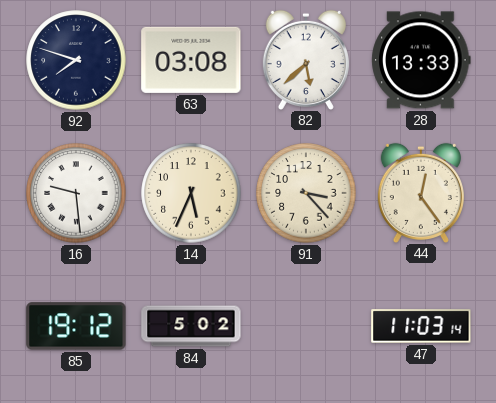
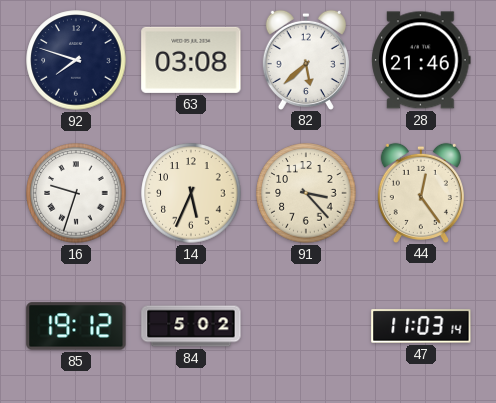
28: 13:33 -> 21:46
16: 9:29 -> 9:33
